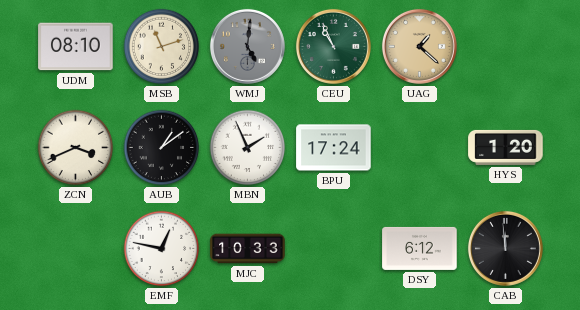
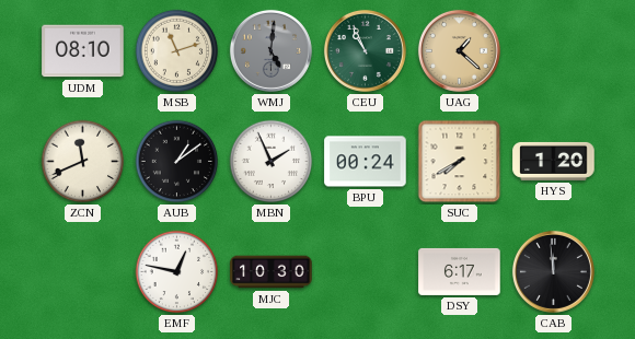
ZCN: 3:41 -> 11:41
BPU: 17:24 -> 00:24
SUC: none -> 7:40
MJC: 10:33 -> 10:30
DSY: 6:12 -> 6:17
